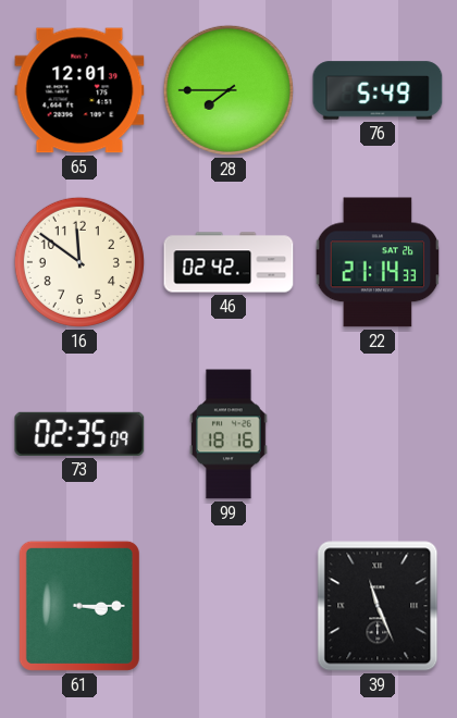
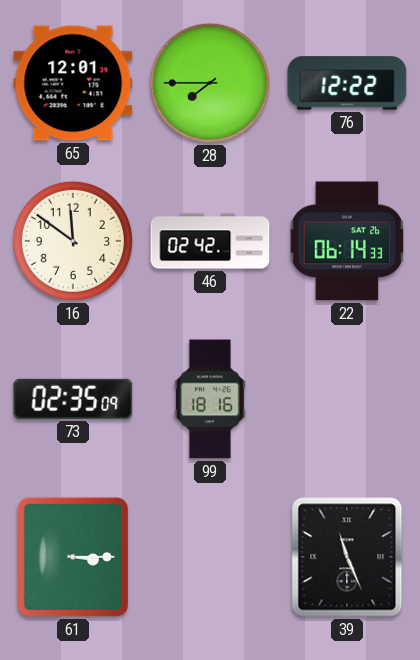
76: 5:49 -> 12:22
22: 21:14 -> 06:14
